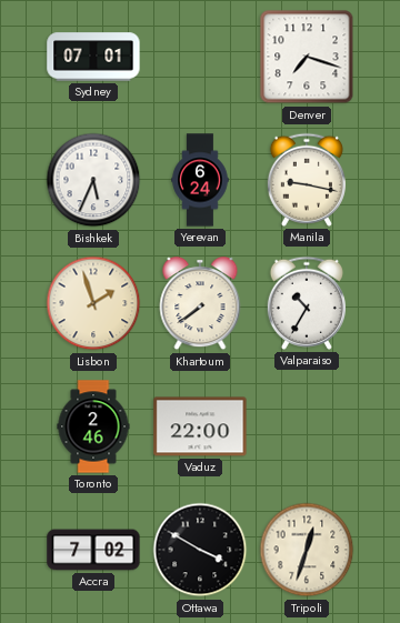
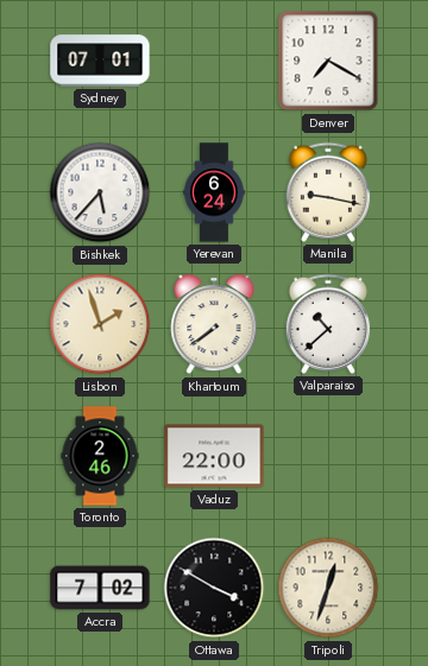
Denver: 7:18 -> 7:20
Bishkek: 5:34 -> 5:37
Valparaiso: 10:35 -> 10:38
